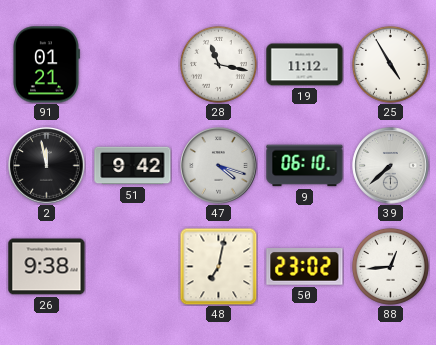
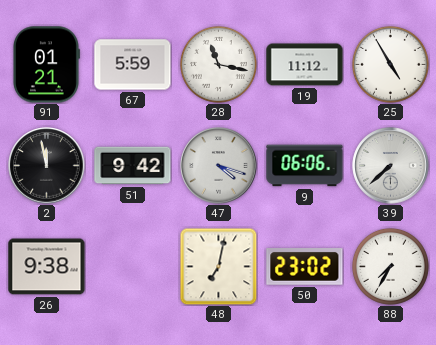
67: none -> 5:59
9: 06:10 -> 06:06
88: 12:44 -> 7:35
